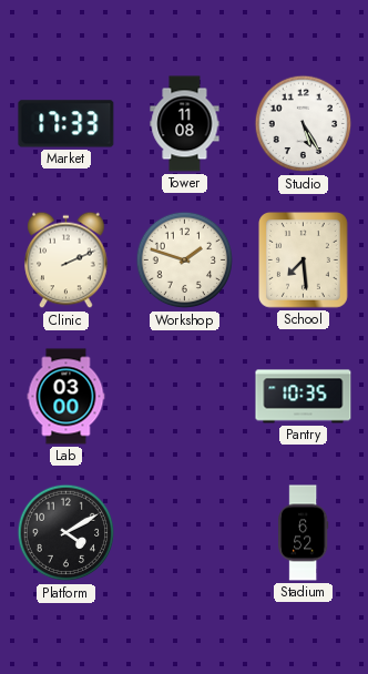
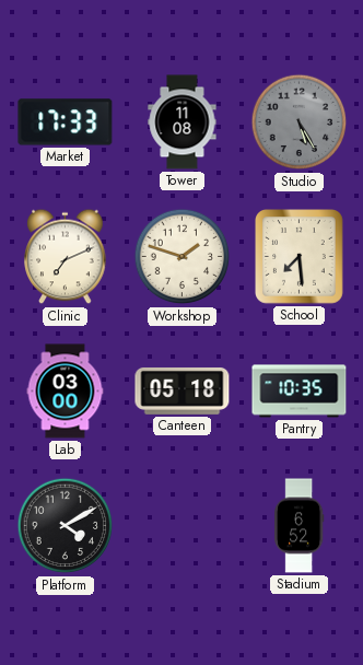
Studio dial: white -> grey
Clinic: 2:11 -> 7:11
Canteen: none -> 05:18
